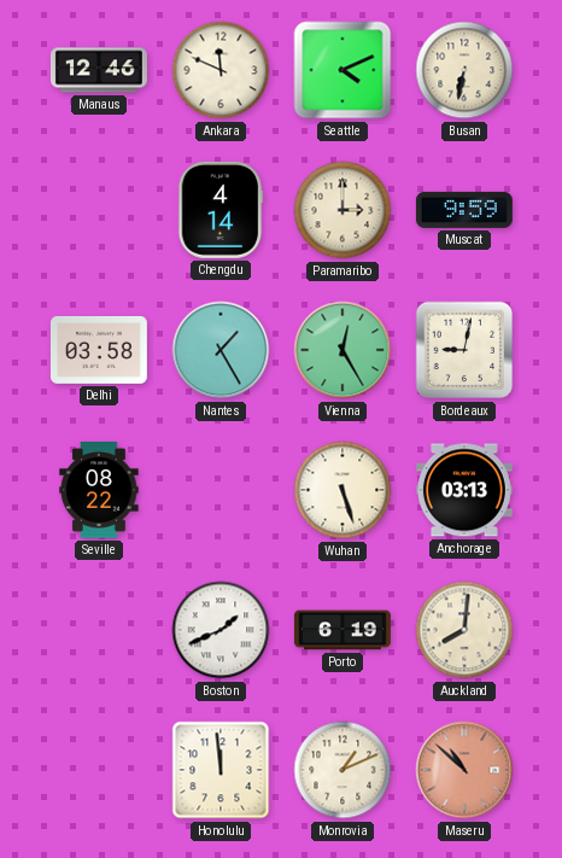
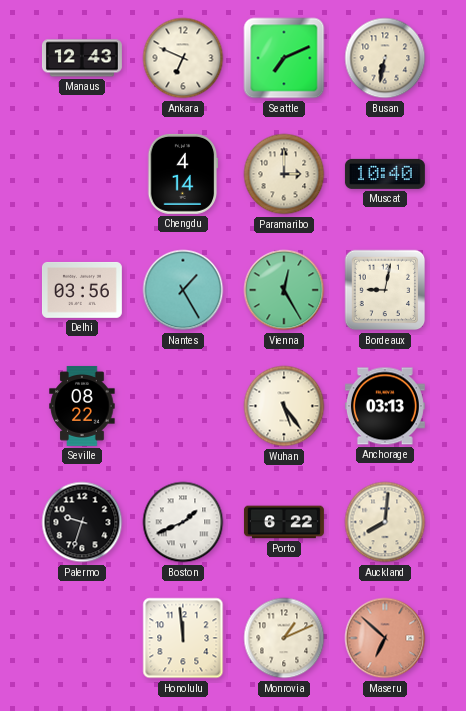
Manaus: 12:46 -> 12:43
Ankara: 11:49 -> 6:49
Seattle: 4:11 -> 7:11
Muscat: 9:59 -> 10:40
Delhi: 03:58 -> 03:56
Wuhan: 5:27 -> 5:24
Palermo: none -> 9:33
Porto: 6:19 -> 6:22
Maseru: 10:52 -> 6:52
